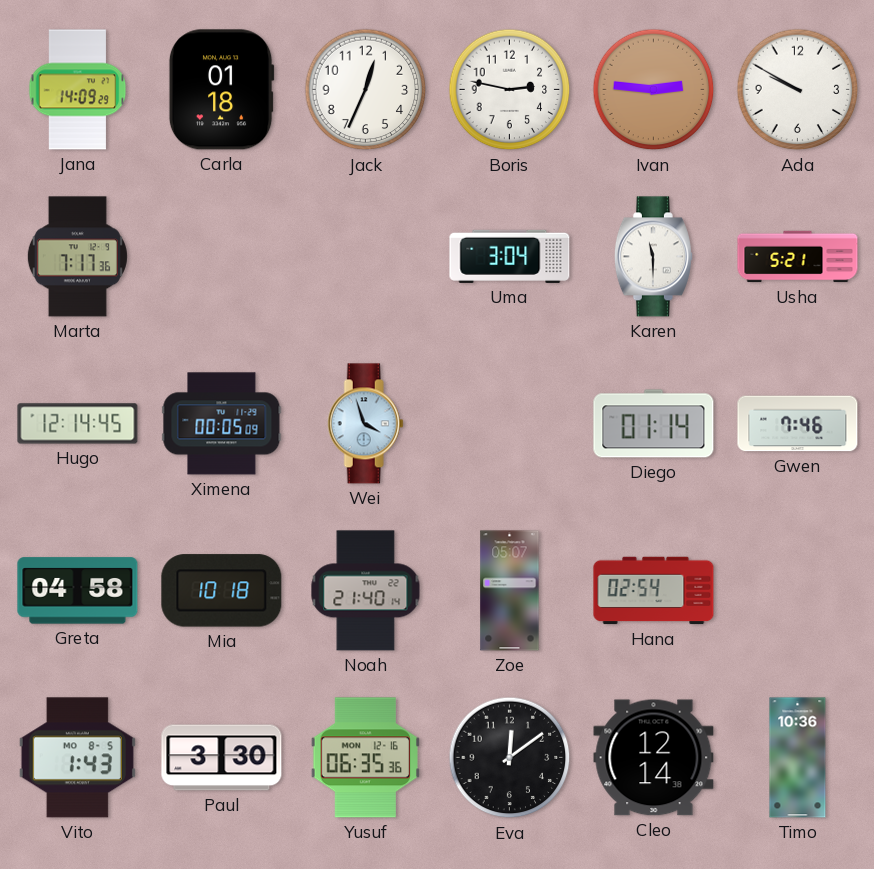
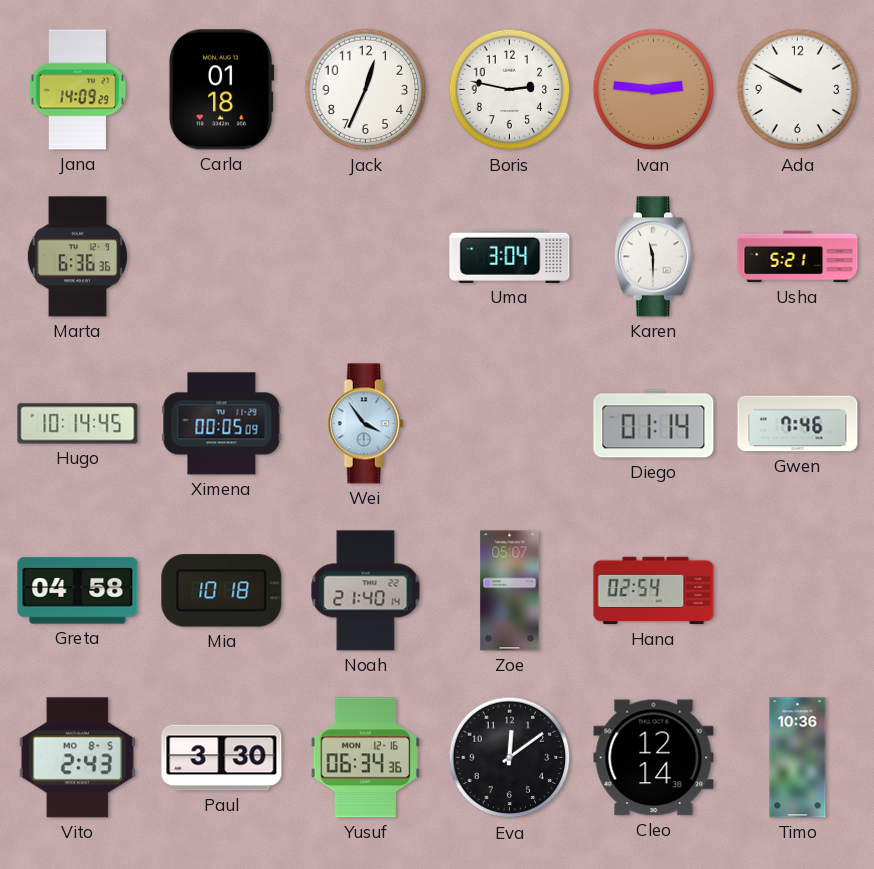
Marta: 7:17 -> 6:36
Hugo: 12:14 -> 10:14
Wei: 3:57 -> 3:54
Vito: 1:43 -> 2:43
Yusuf: 06:35 -> 06:34
